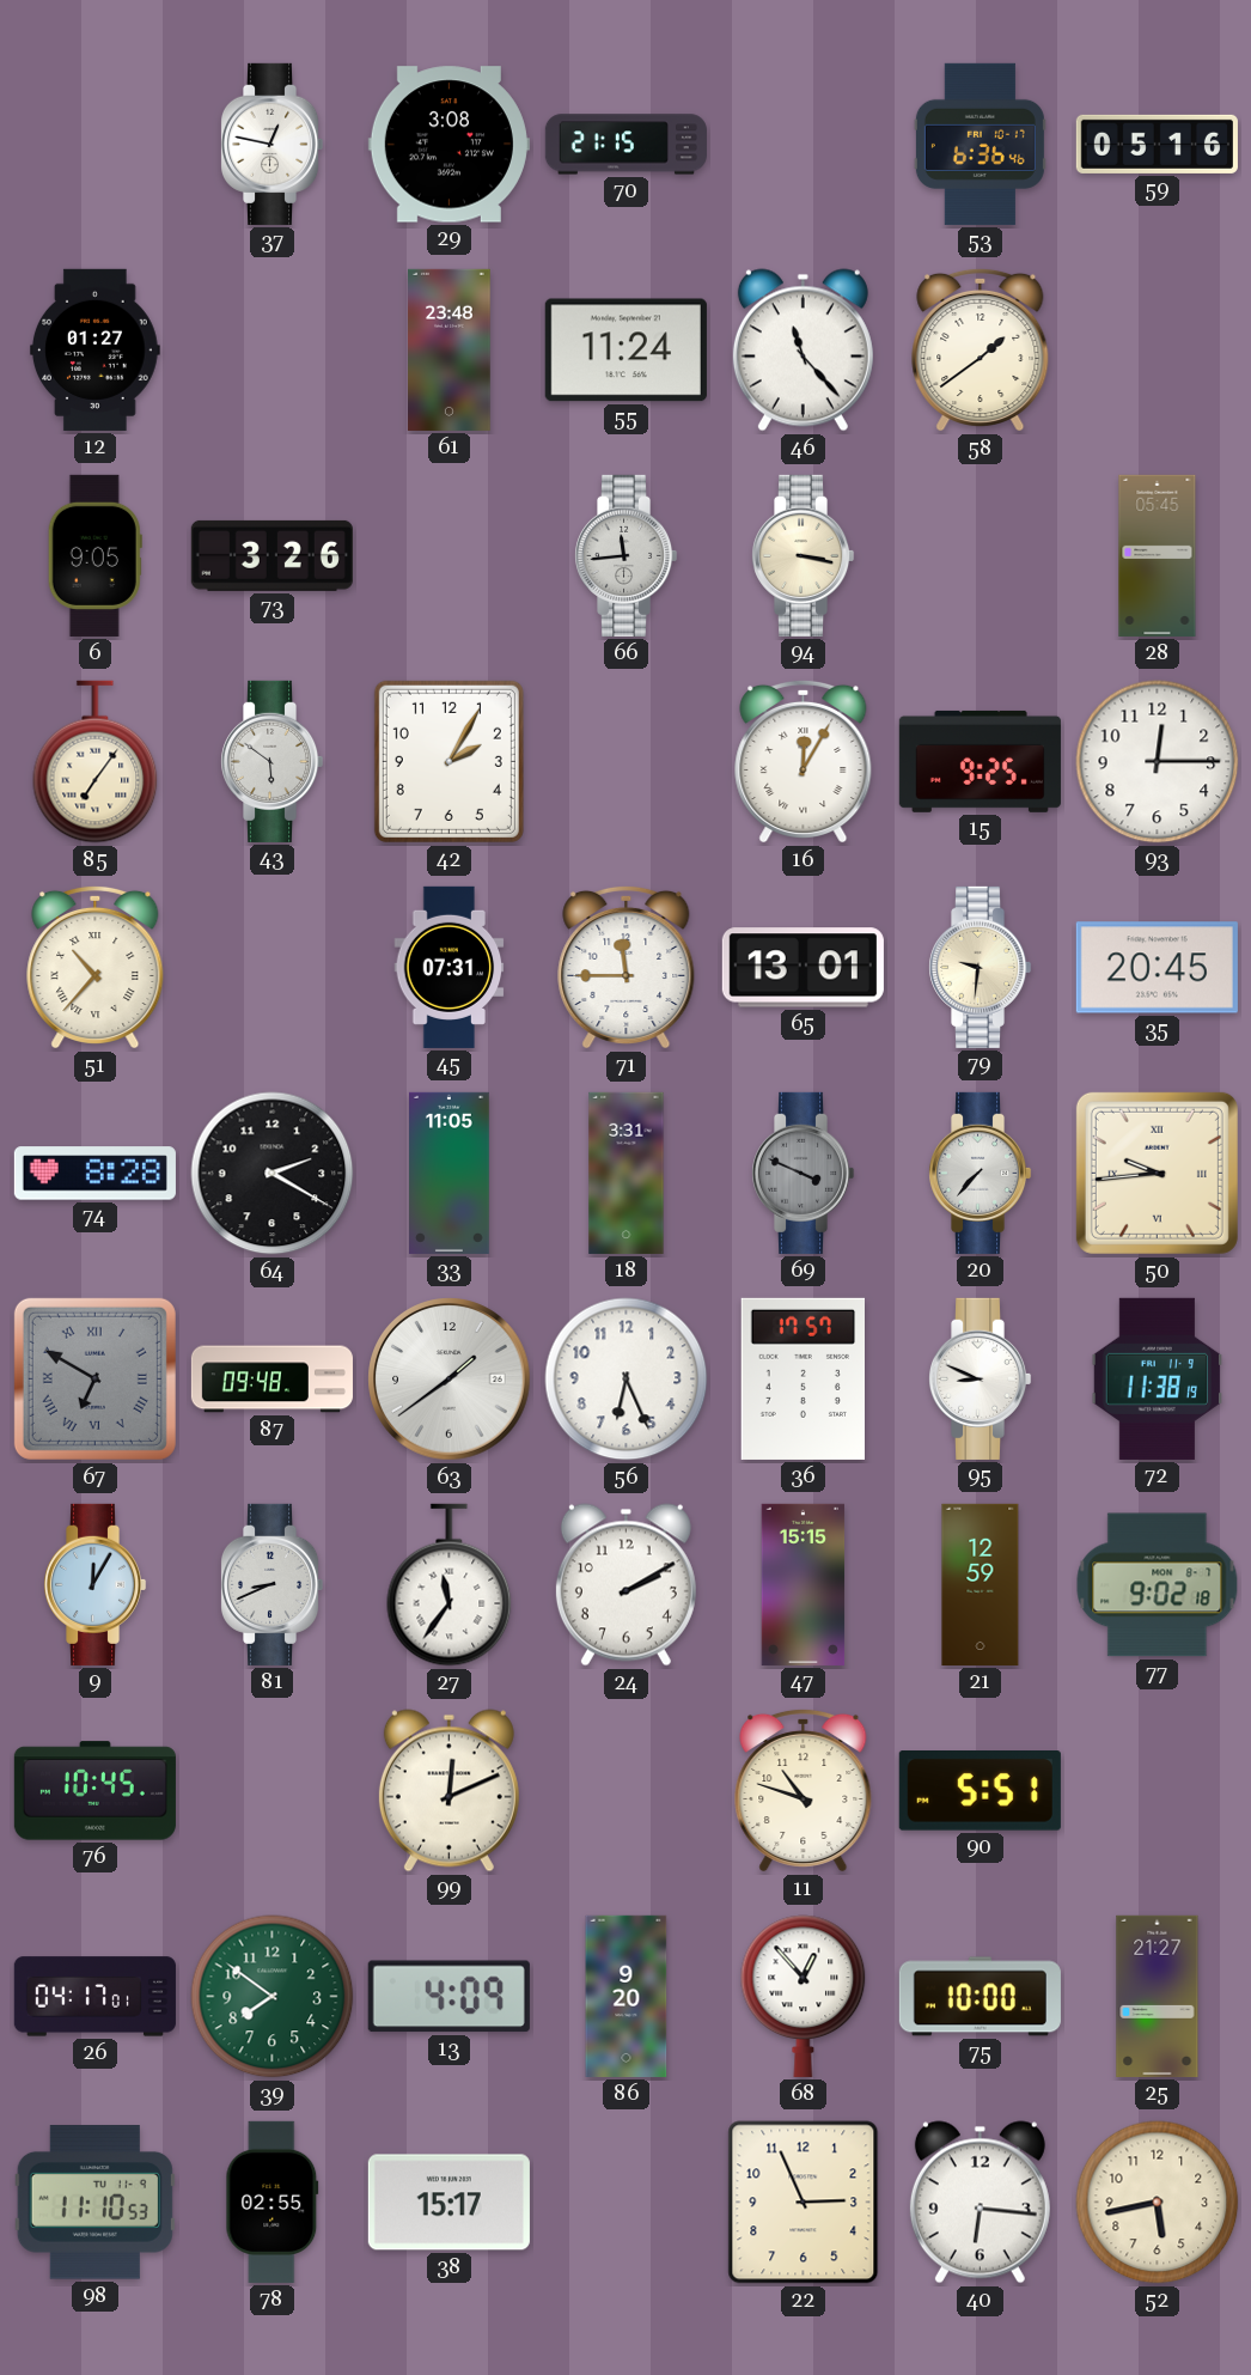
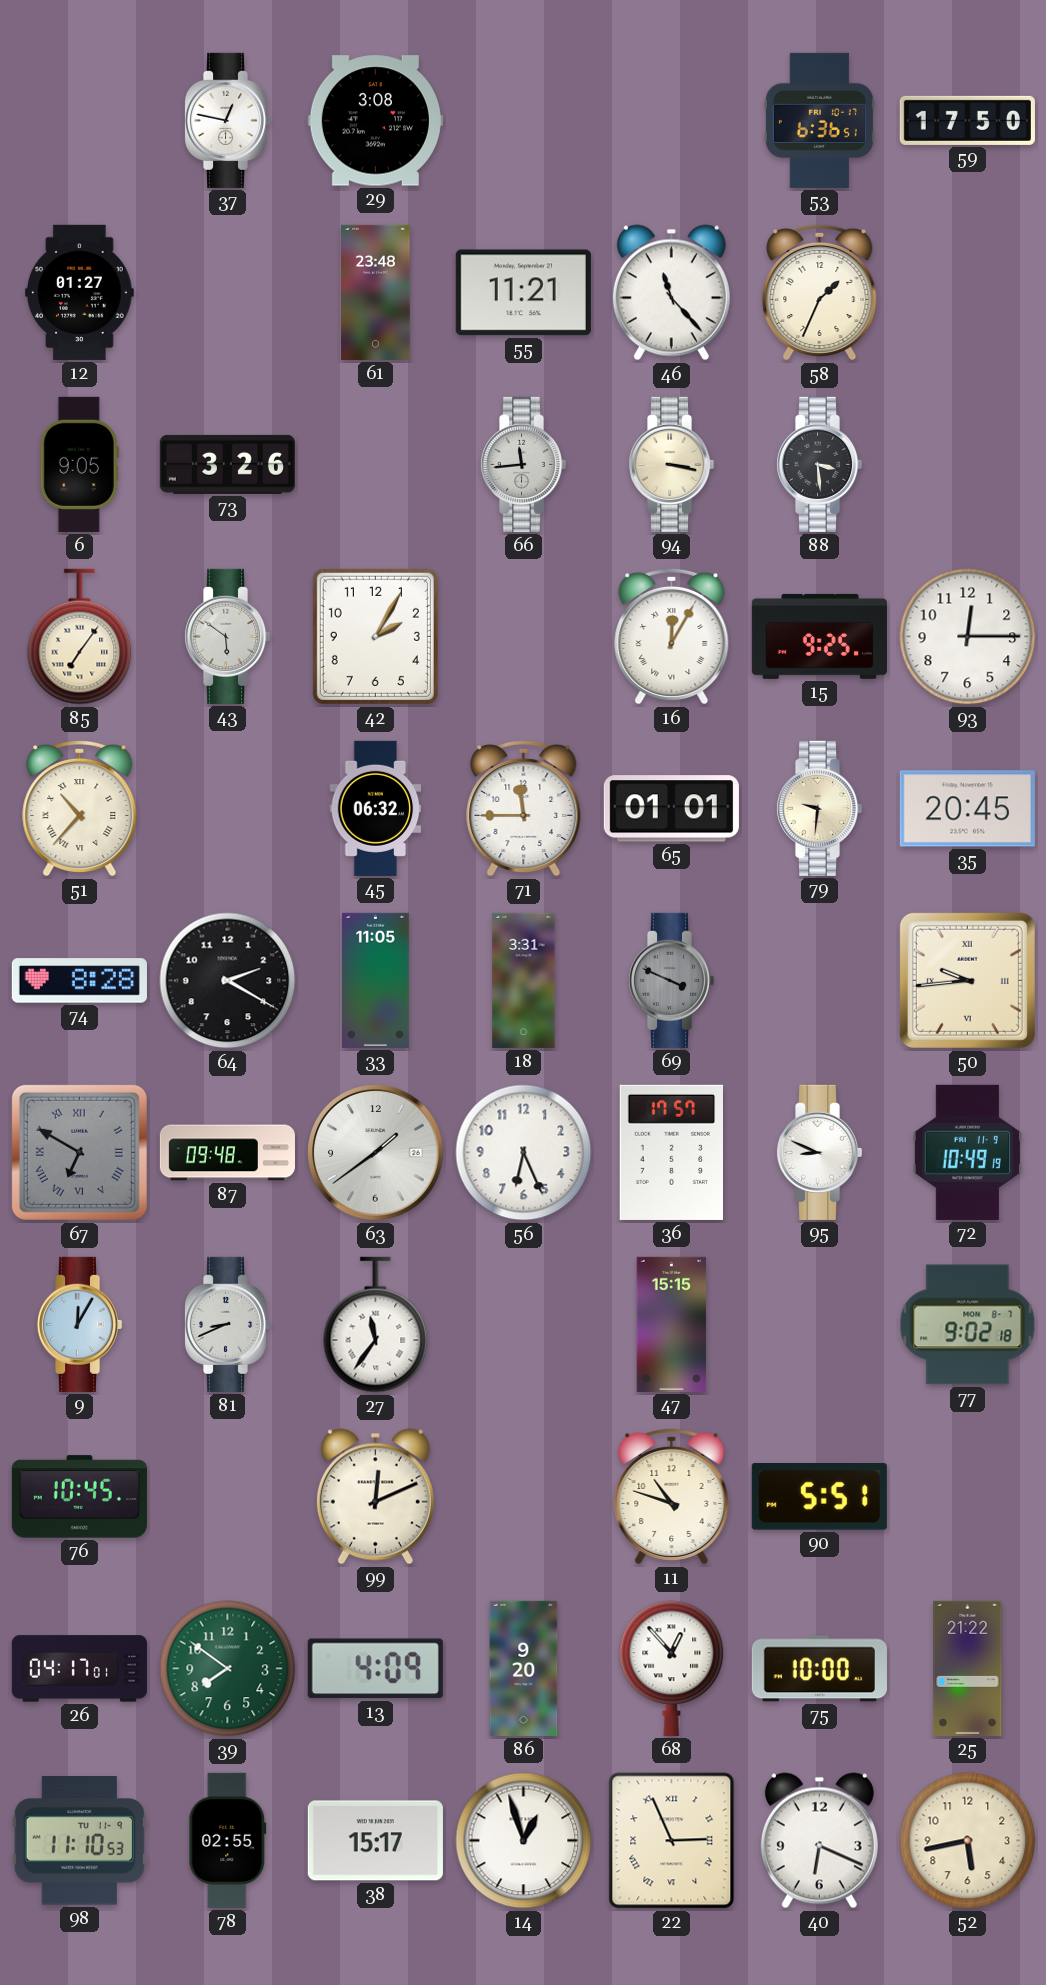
70: 21:15 -> none
53: 6:36:46 -> 6:36:51
59: 05:16 -> 17:50
55: 11:24 -> 11:21
58: 1:39 -> 1:34
88: none -> 3:29
28: 05:45 -> none
45: 07:31 -> 06:32
65: 13:01 -> 01:01
20: 7:37 -> none
72: 11:38 -> 10:49
24: 2:10 -> none
21: 12:59 -> none
25: 21:27 -> 21:22
14: none -> 12:57
22 numerals: Arabic -> Roman
40: 6:16 -> 6:19
